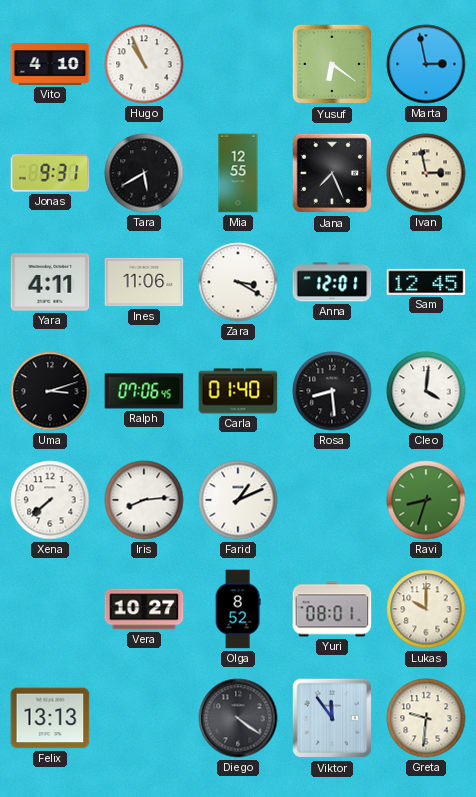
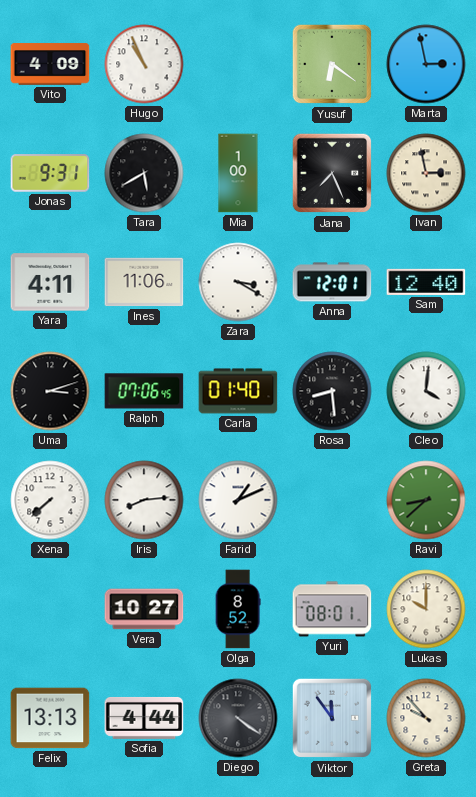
Vito: 4:10 -> 4:09
Mia: 12:55 -> 1:00
Sam: 12:45 -> 12:40
Ravi: 8:33 -> 8:38
Sofia: none -> 4:44
Greta: 9:31 -> 9:53
